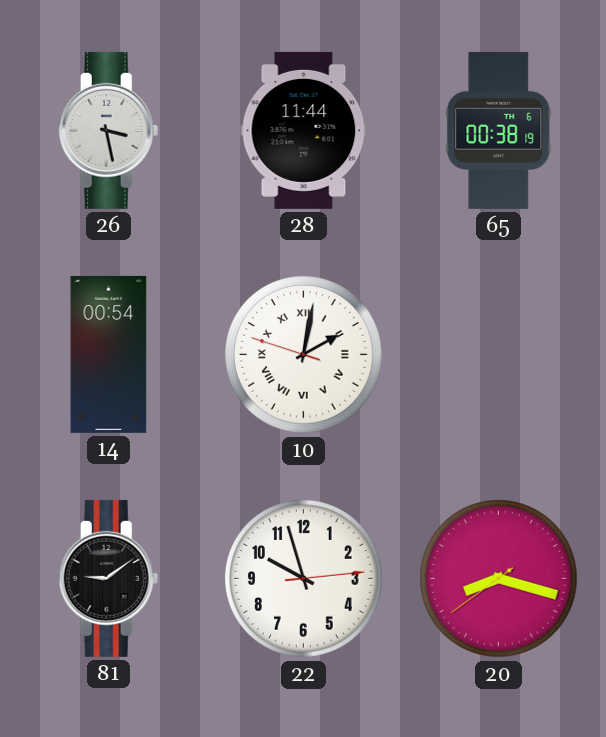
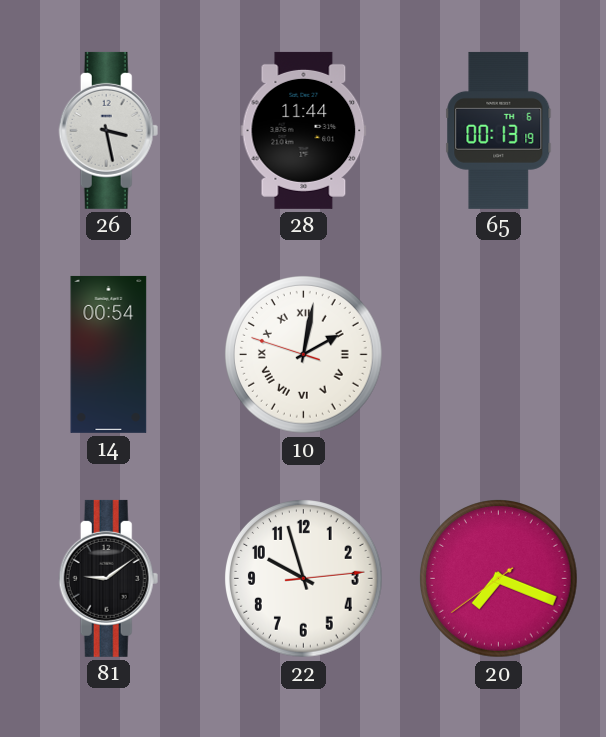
65: 00:38 -> 00:13
20: 8:17 -> 7:18
